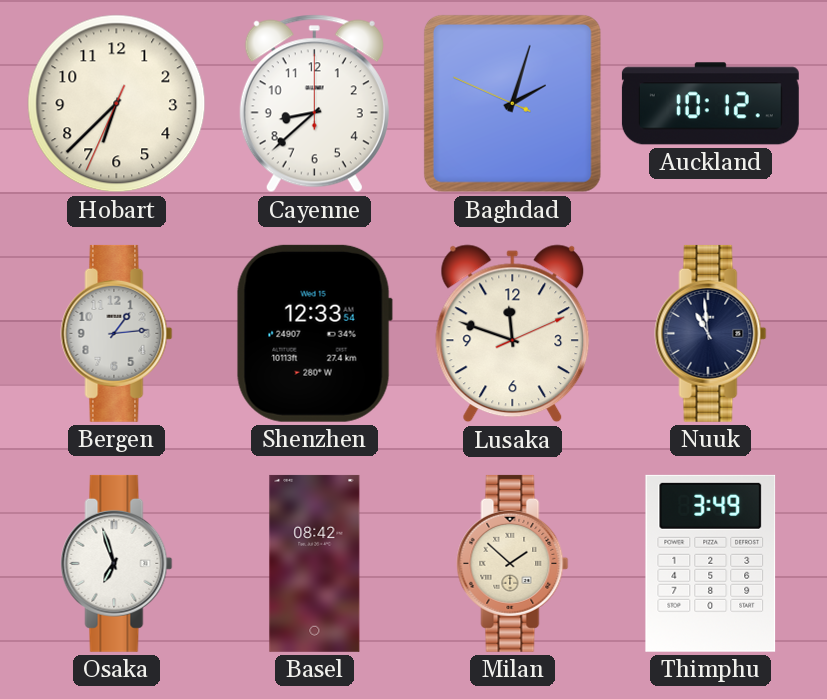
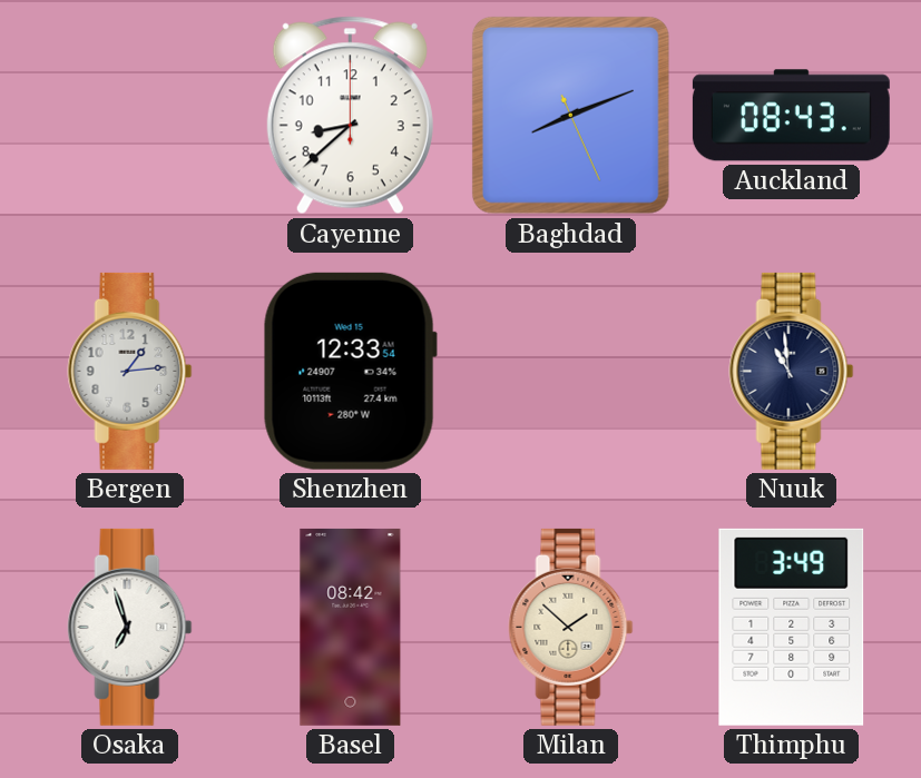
Hobart: 6:37 -> none
Baghdad: 2:02 -> 8:11
Auckland: 10:12 -> 08:43
Lusaka: 11:48 -> none
